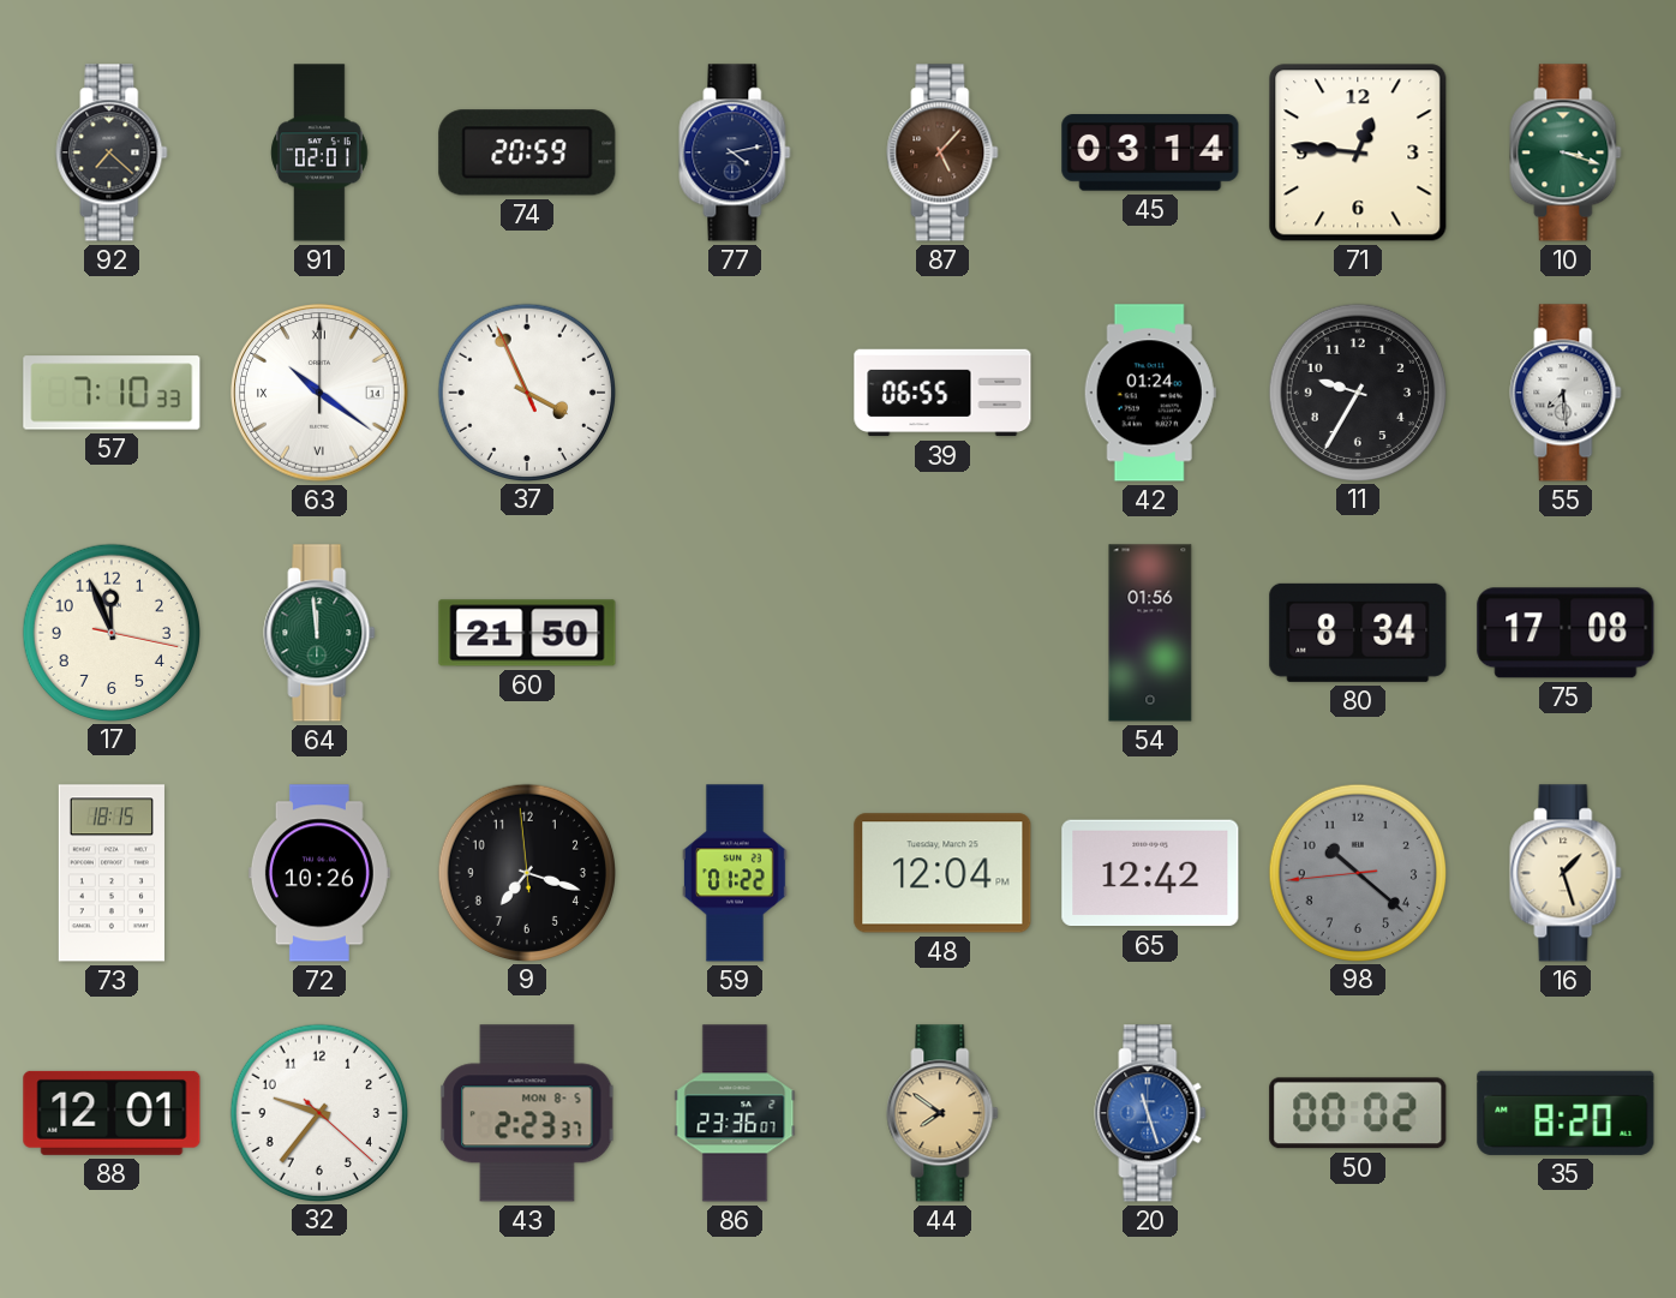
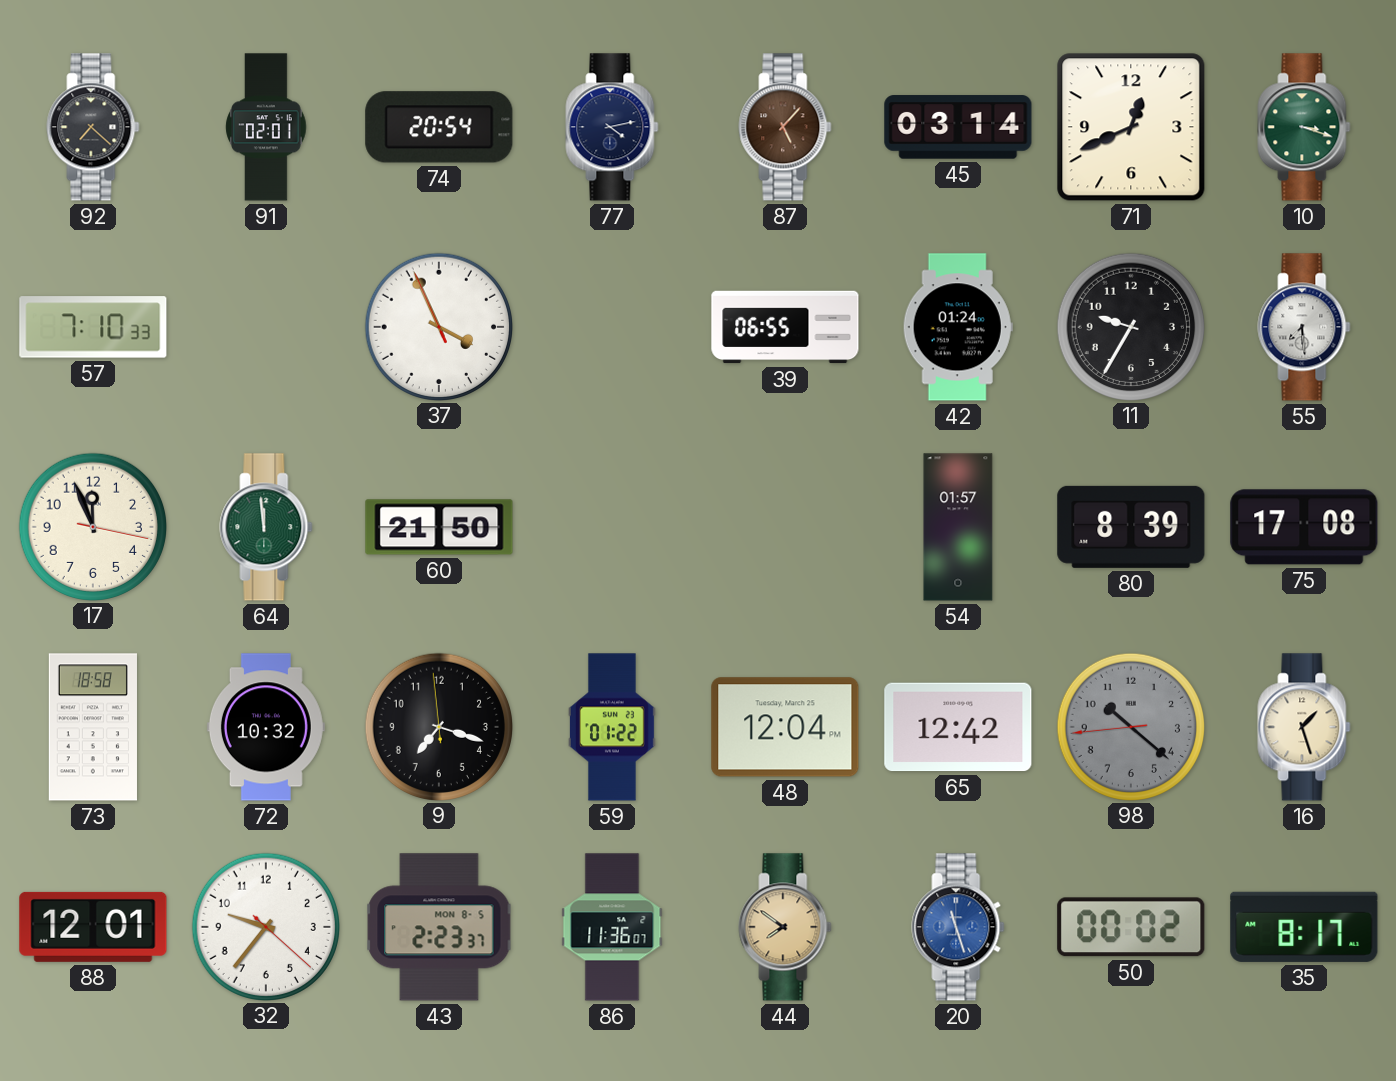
74: 20:59 -> 20:54
71: 12:46 -> 12:41
63: 10:21 -> none
54: 01:56 -> 01:57
80: 8:34 -> 8:39
73: 18:15 -> 18:58
72: 10:26 -> 10:32
86: 23:36 -> 11:36
35: 8:20 -> 8:17
